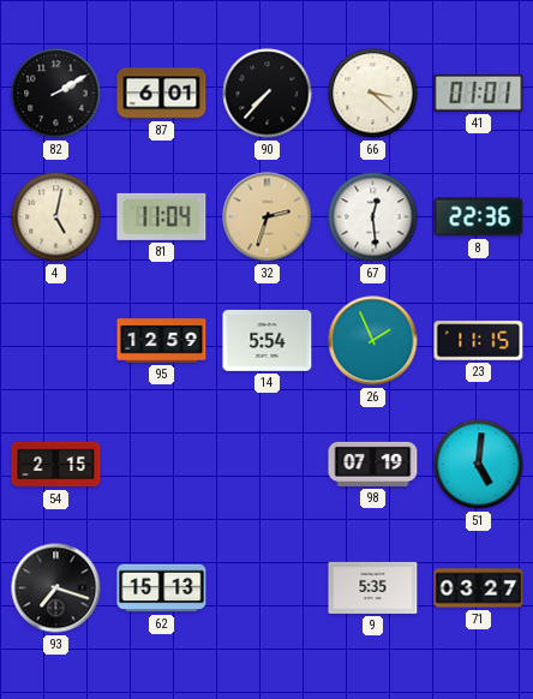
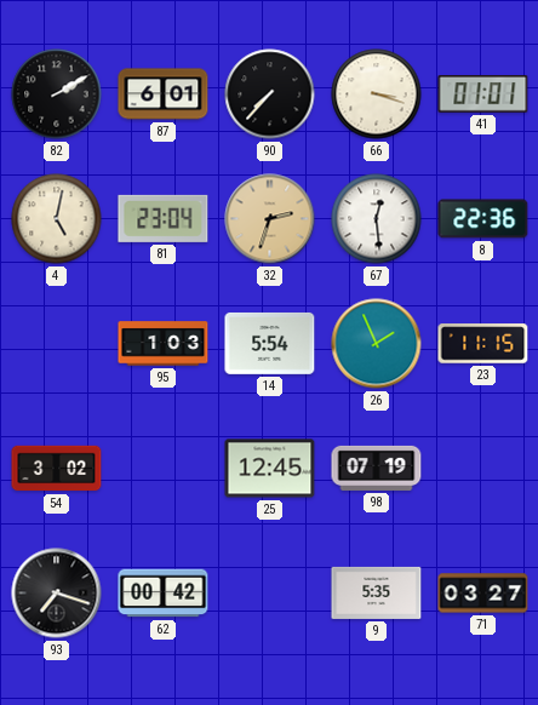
66: 3:22 -> 3:18
81: 11:04 -> 23:04
95: 12:59 -> 1:03
54: 2:15 -> 3:02
25: none -> 12:45
51: 5:01 -> none
62: 15:13 -> 00:42
